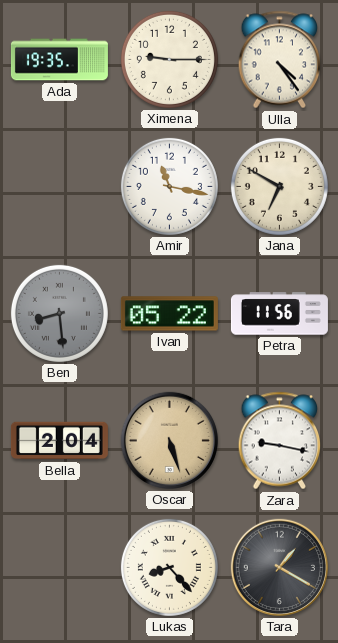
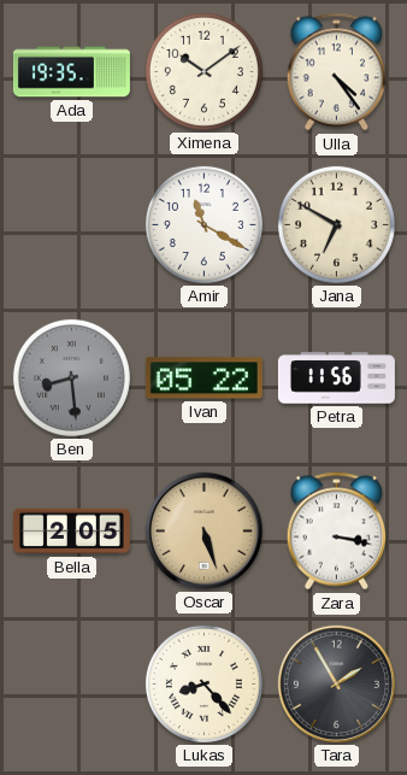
Ximena: 9:15 -> 10:09
Amir: 11:17 -> 11:20
Bella: 2:04 -> 2:05
Zara: 9:17 -> 3:17
Tara: 1:20 -> 1:55
